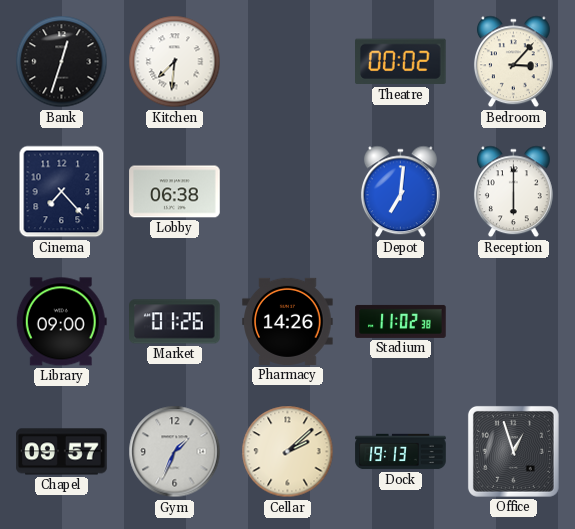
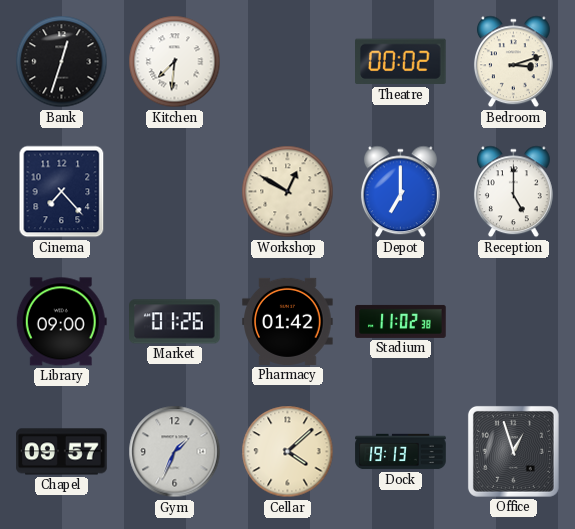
Bedroom: 3:07 -> 3:12
Lobby: 06:38 -> none
Workshop: none -> 12:50
Depot: 7:01 -> 7:00
Reception: 6:00 -> 5:00
Pharmacy: 14:26 -> 01:42
Cellar: 2:08 -> 4:08
